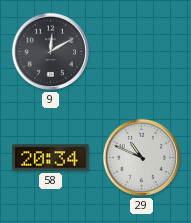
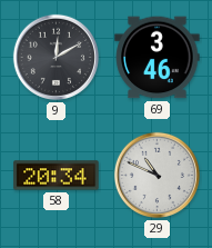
69: none -> 3:46
